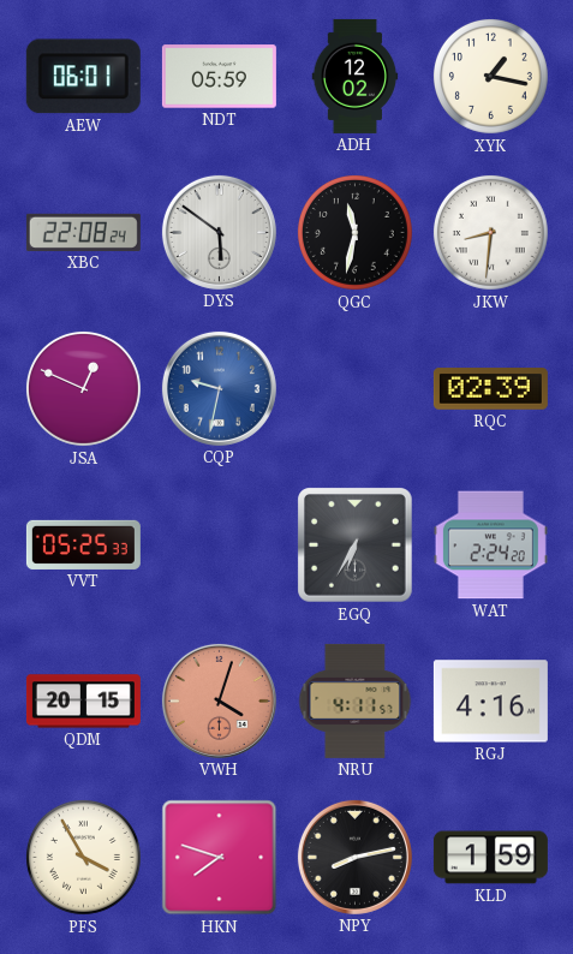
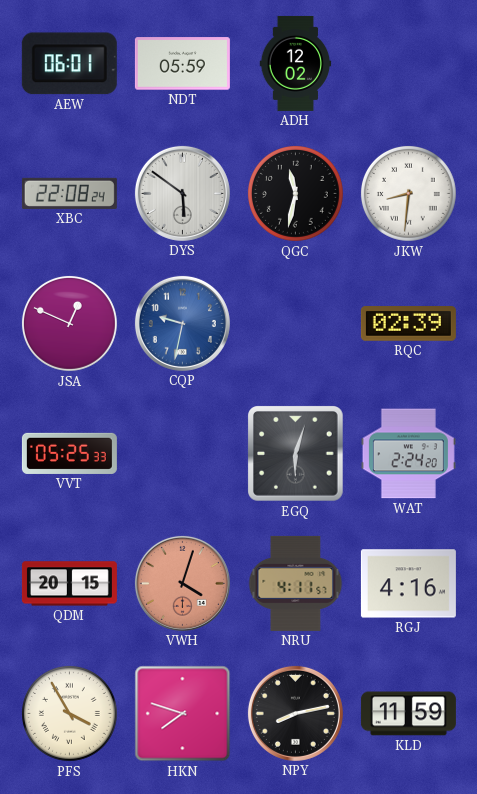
XYK: 1:17 -> none
EGQ: 6:35 -> 6:03
KLD: 1:59 -> 11:59
